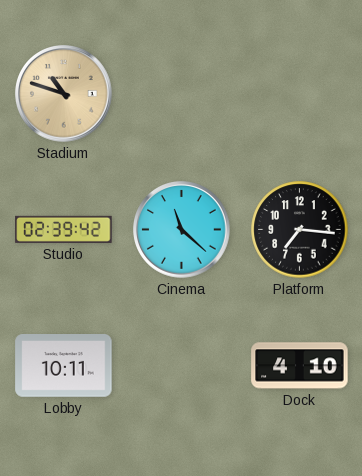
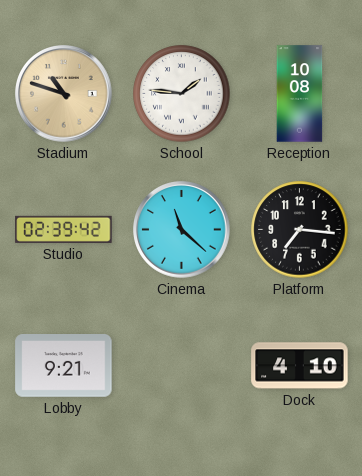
School: none -> 1:46
Reception: none -> 10:08
Lobby: 10:11 -> 9:21
